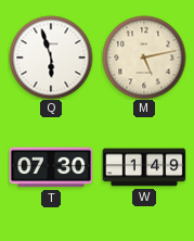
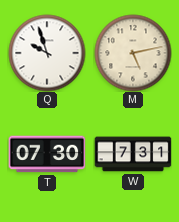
Q: 5:57 -> 9:57
W: 1:49 -> 7:31
